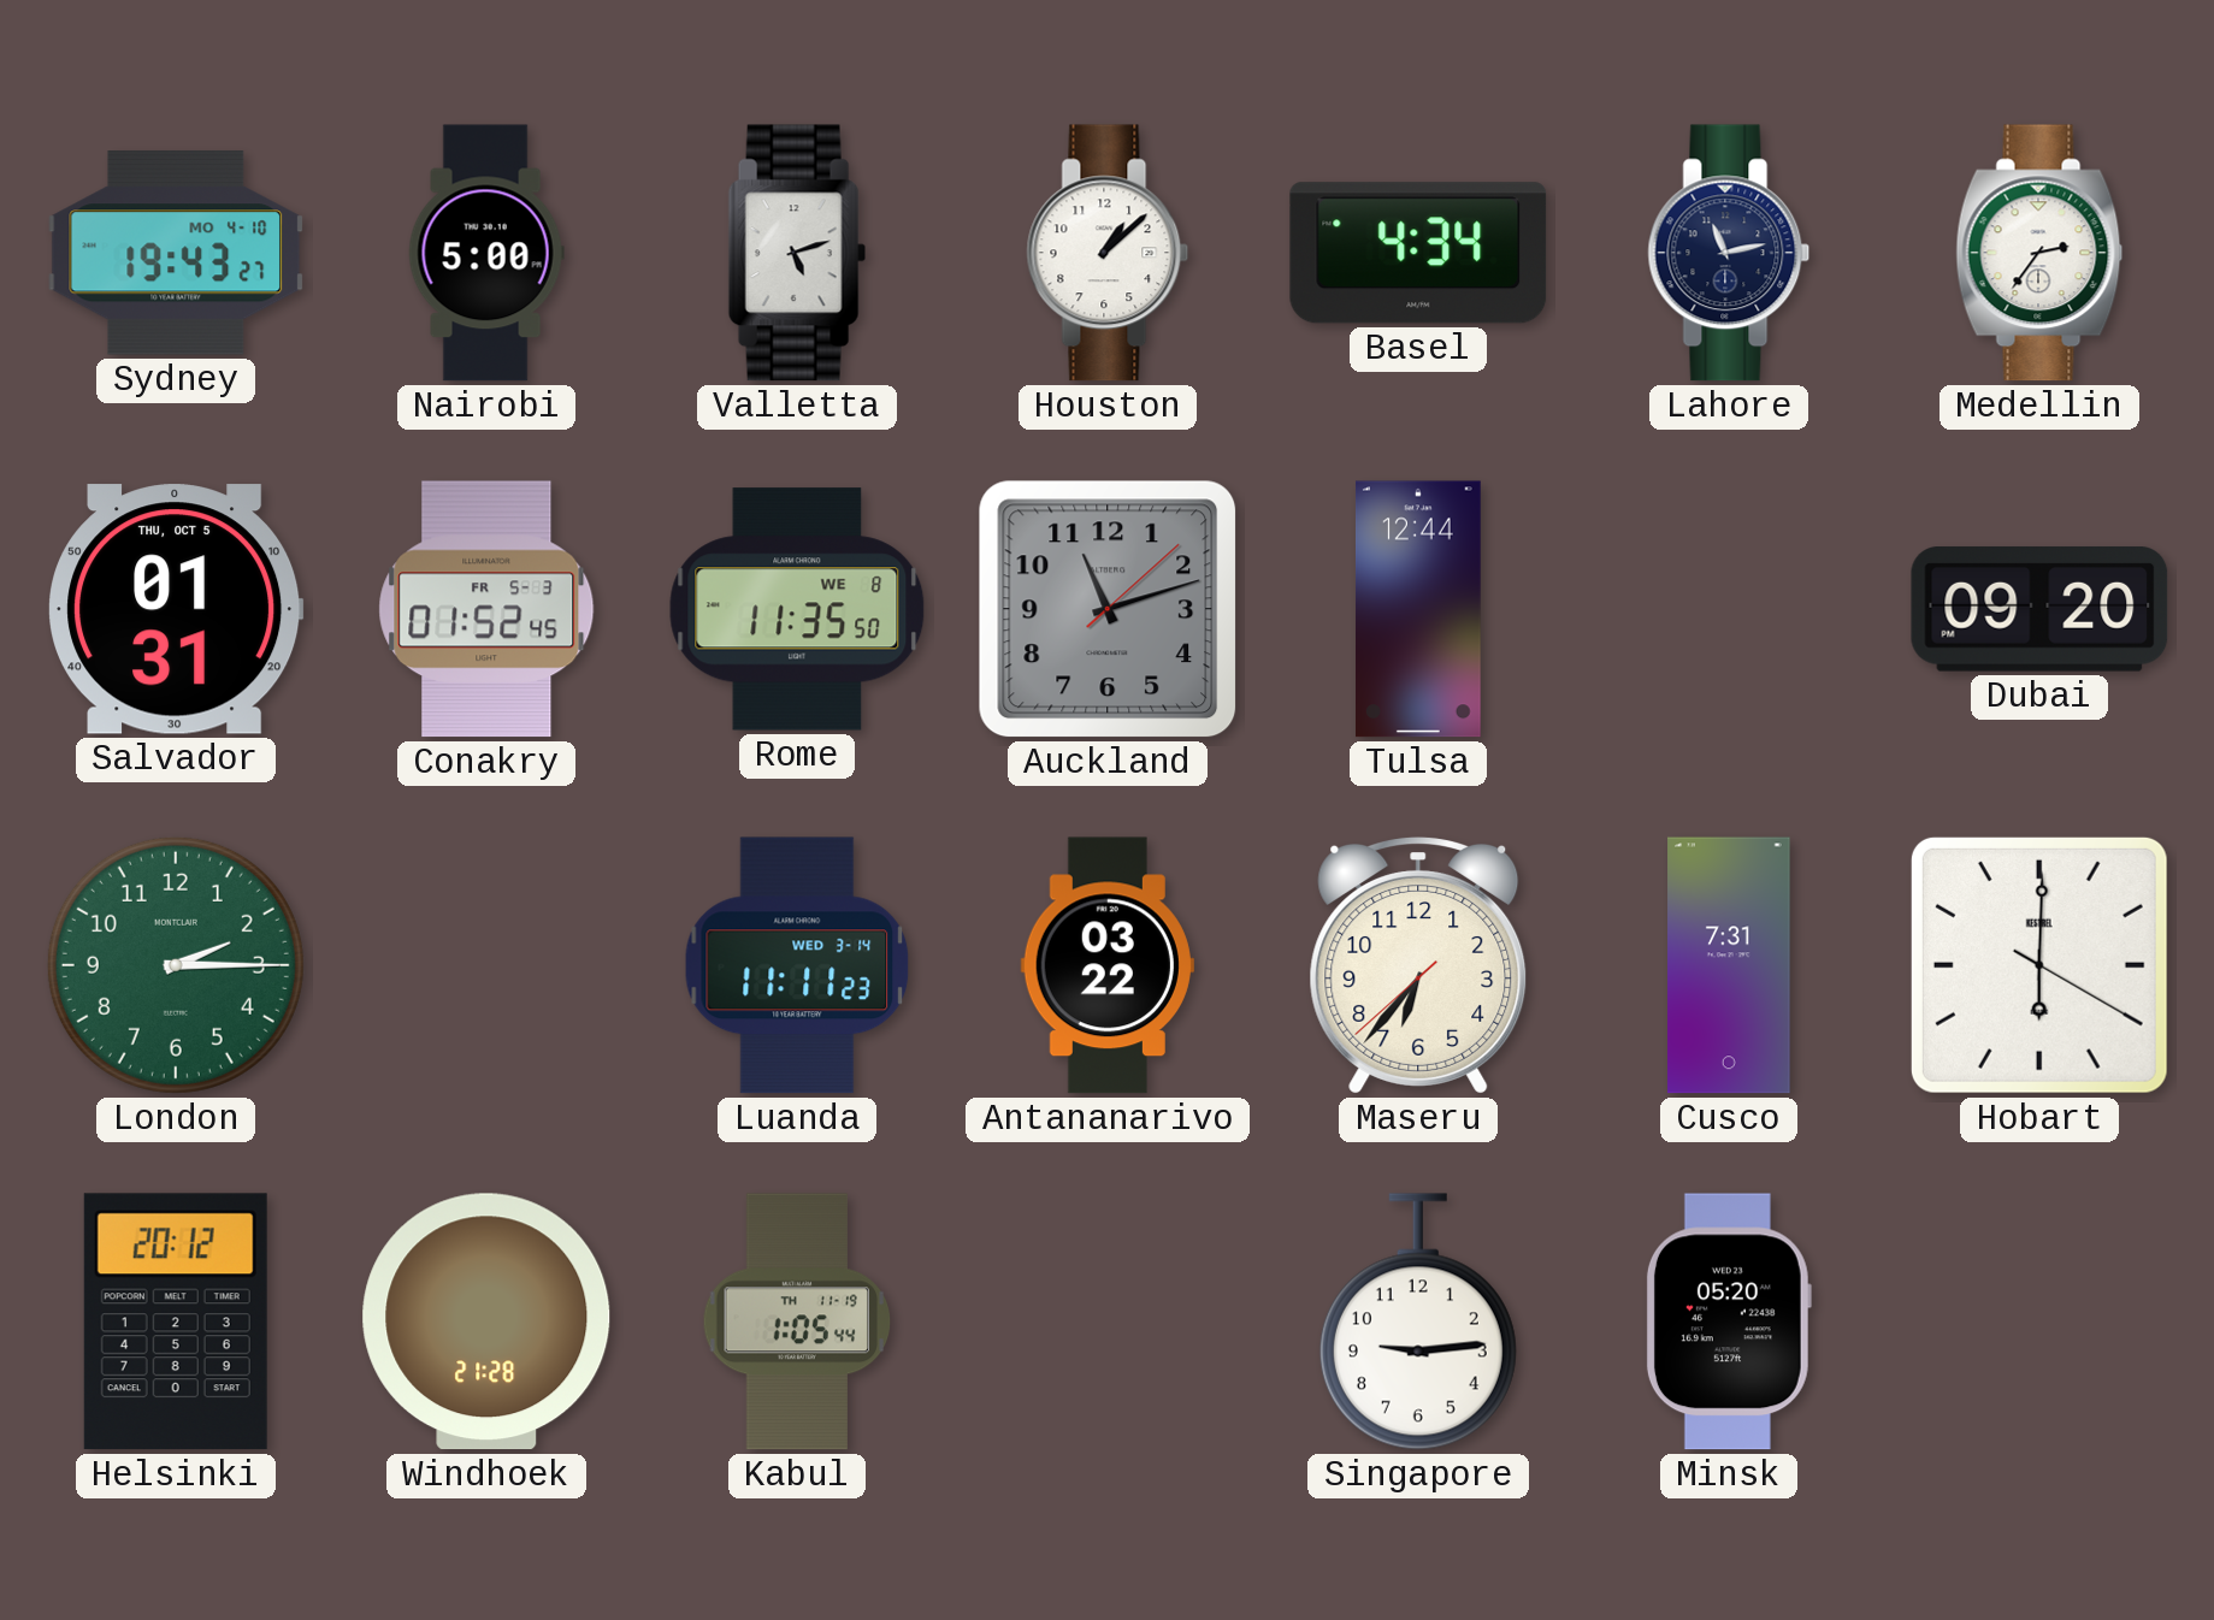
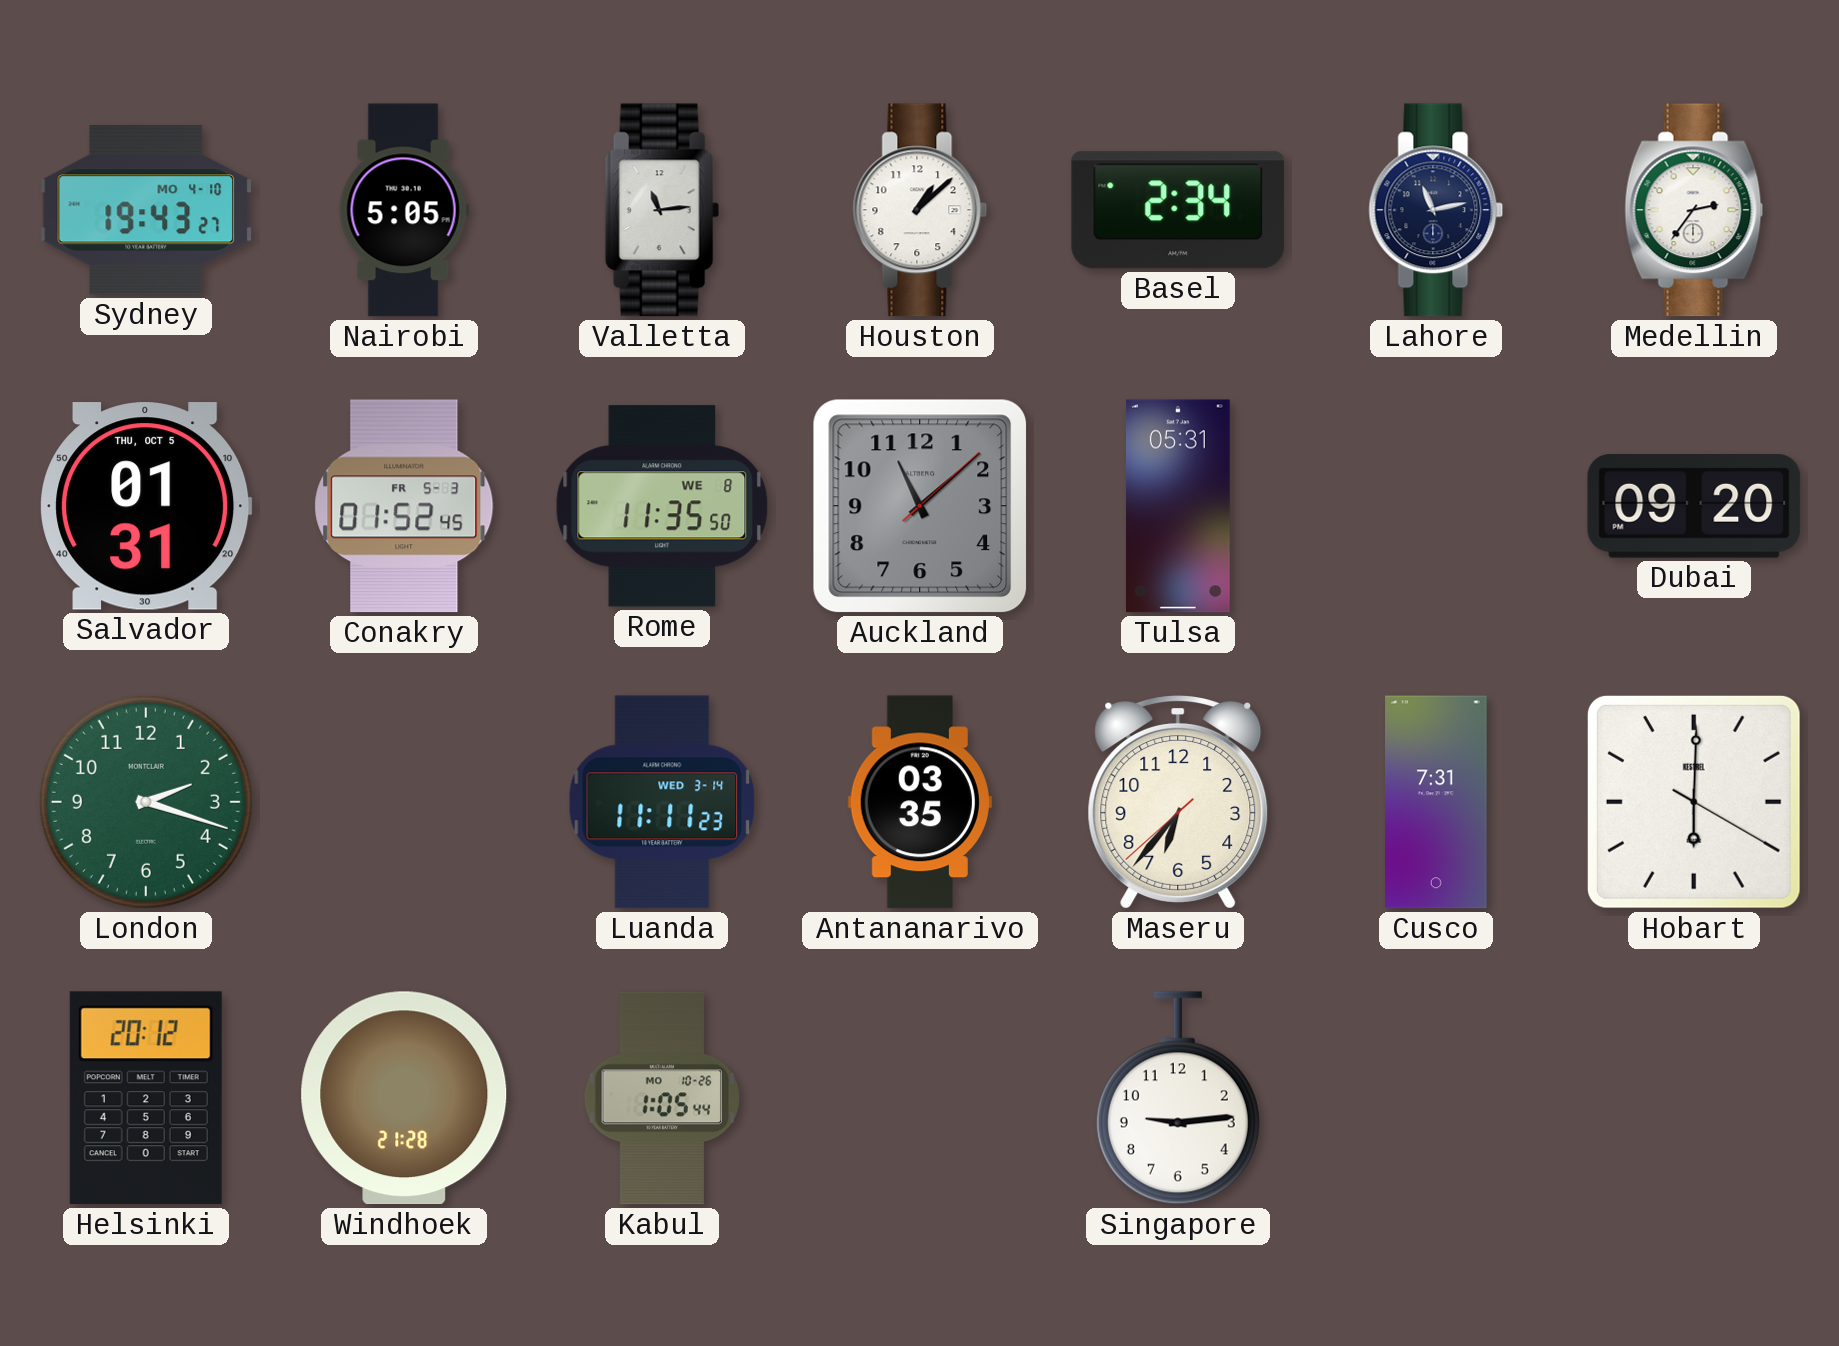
Nairobi: 5:00 -> 5:05
Valletta: 5:12 -> 11:14
Basel: 4:34 -> 2:34
Auckland: 11:12 -> 11:08
Tulsa: 12:44 -> 05:31
London: 2:15 -> 2:18
Antananarivo: 03:22 -> 03:35
Kabul date: TH 11-19 -> MO 10-26
Minsk: 05:20 -> none
